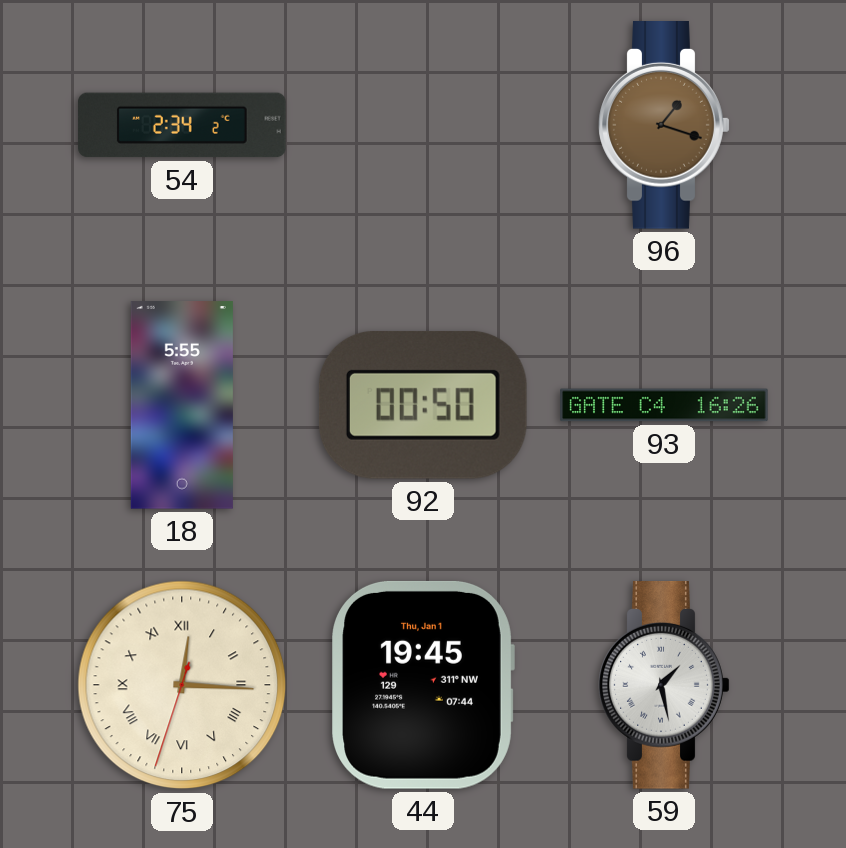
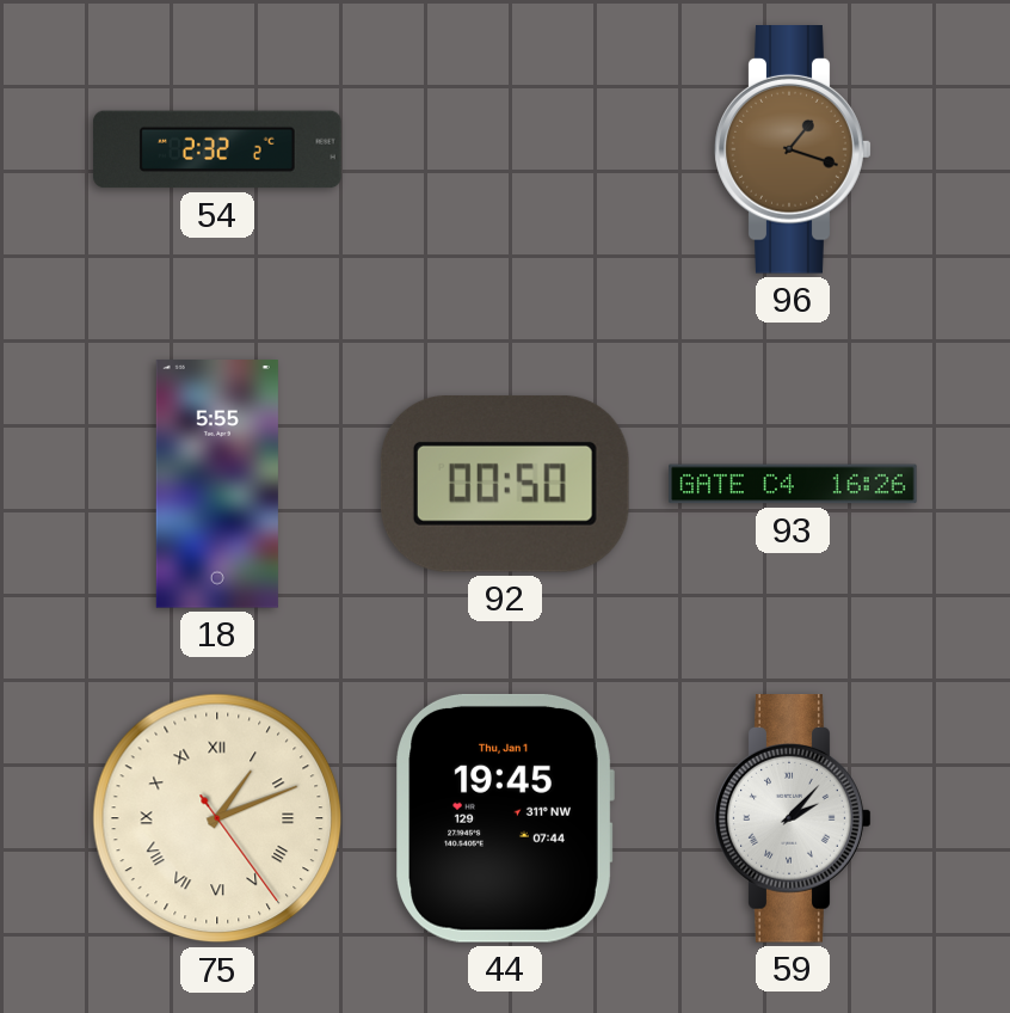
54: 2:34 -> 2:32
75: 12:15 -> 1:11
59: 1:28 -> 2:07
